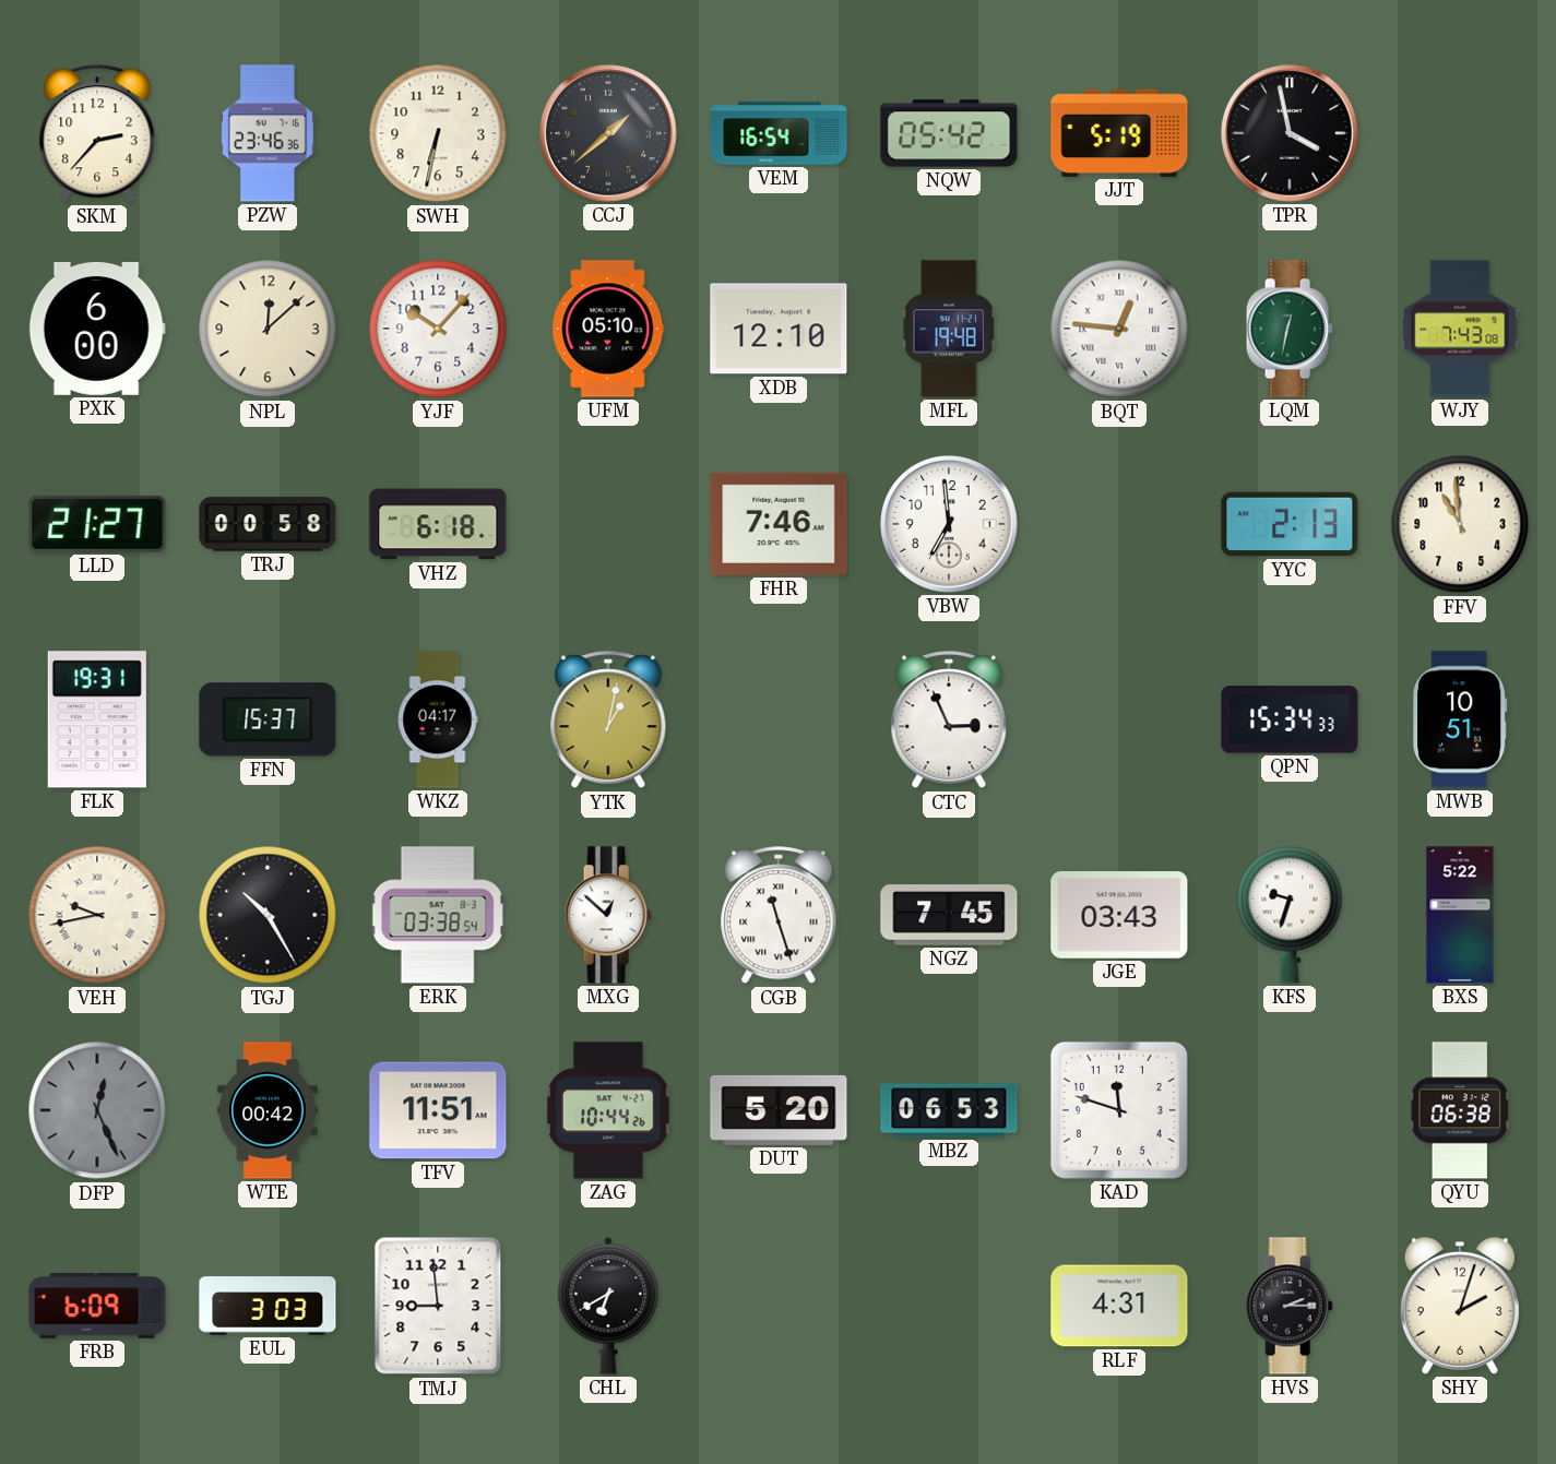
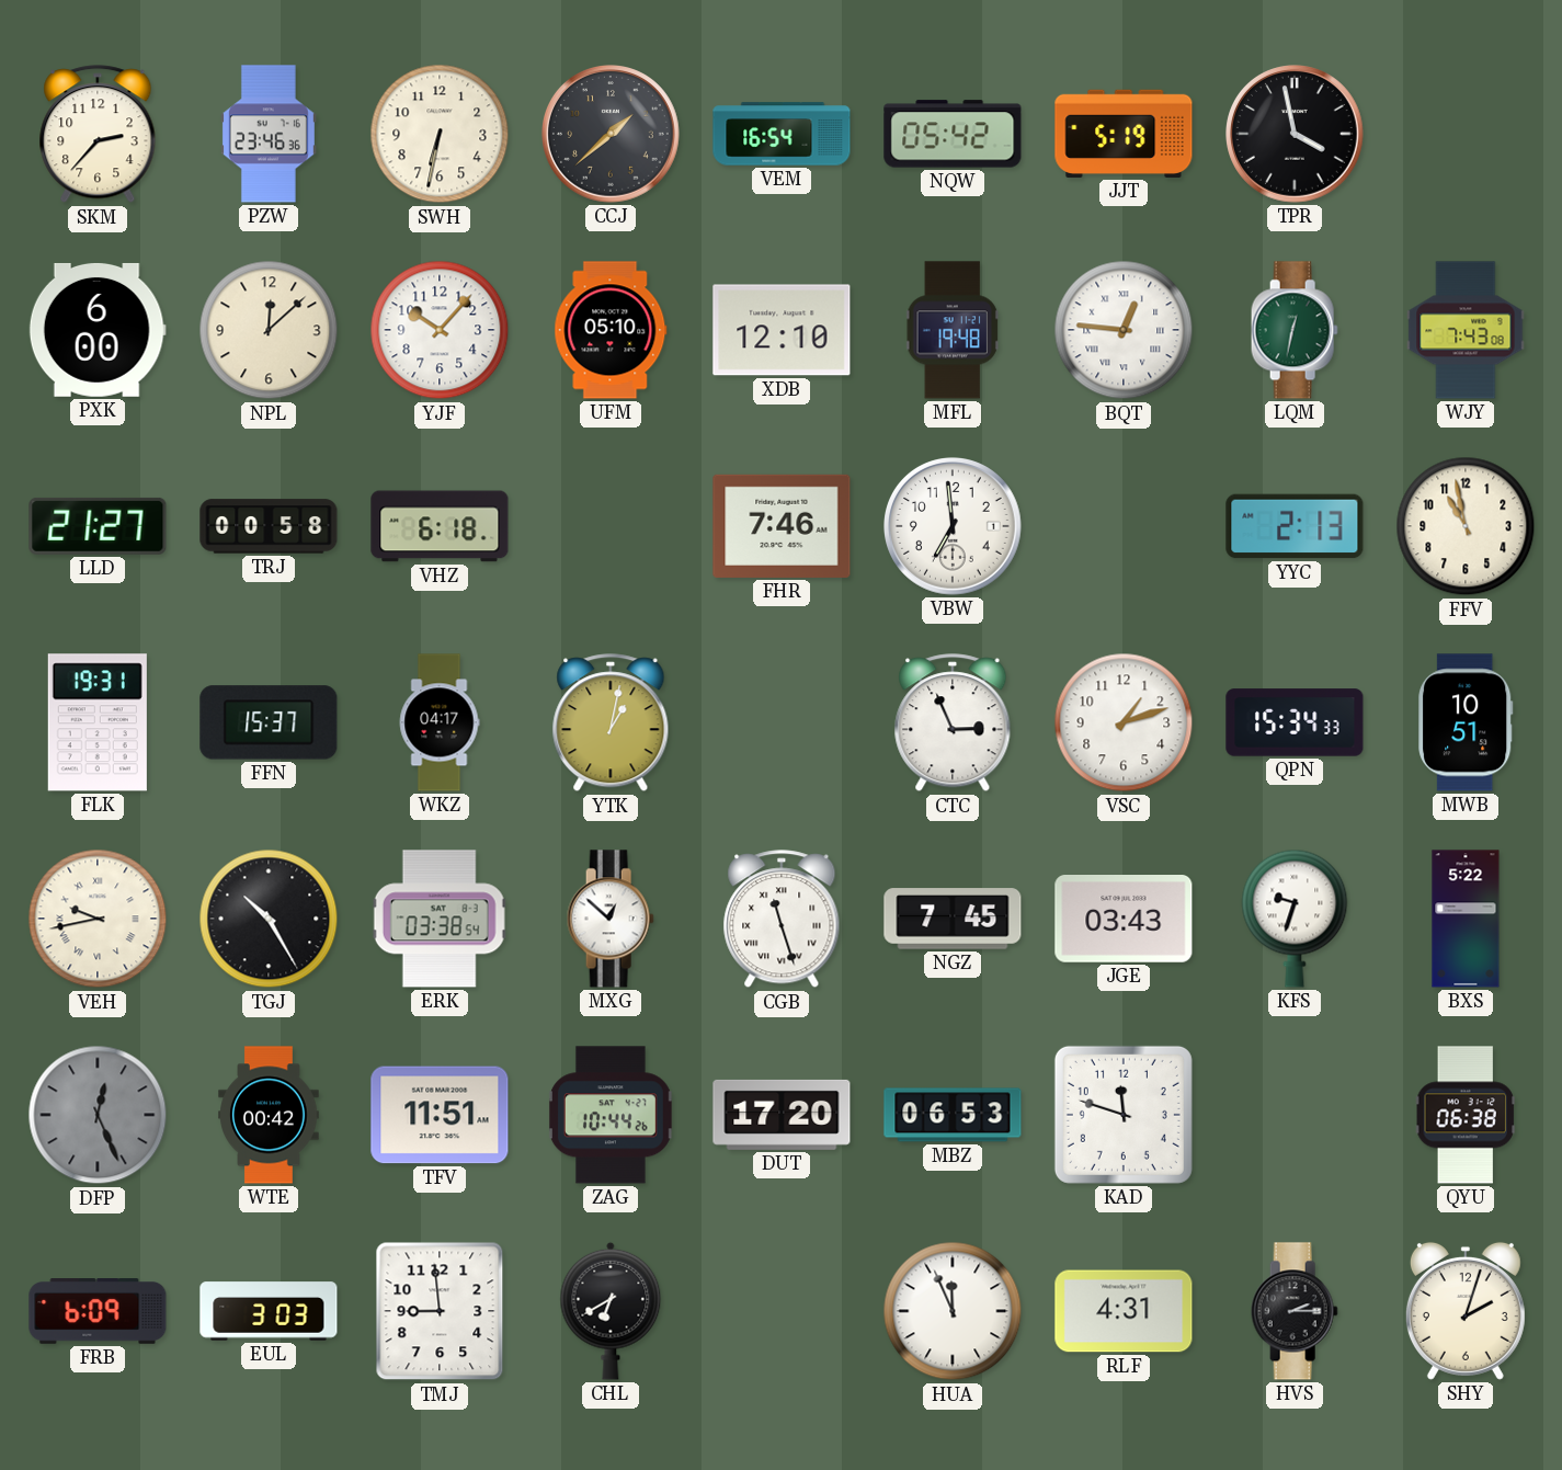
FFV: 10:59 -> 10:58
VSC: none -> 1:12
DUT: 5:20 -> 17:20
HUA: none -> 11:56
